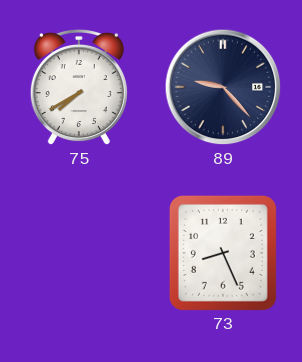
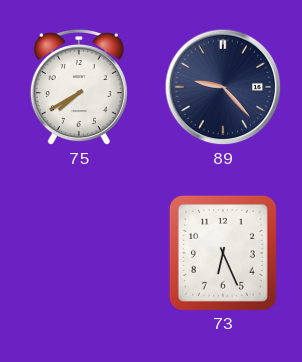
73: 8:26 -> 6:26
